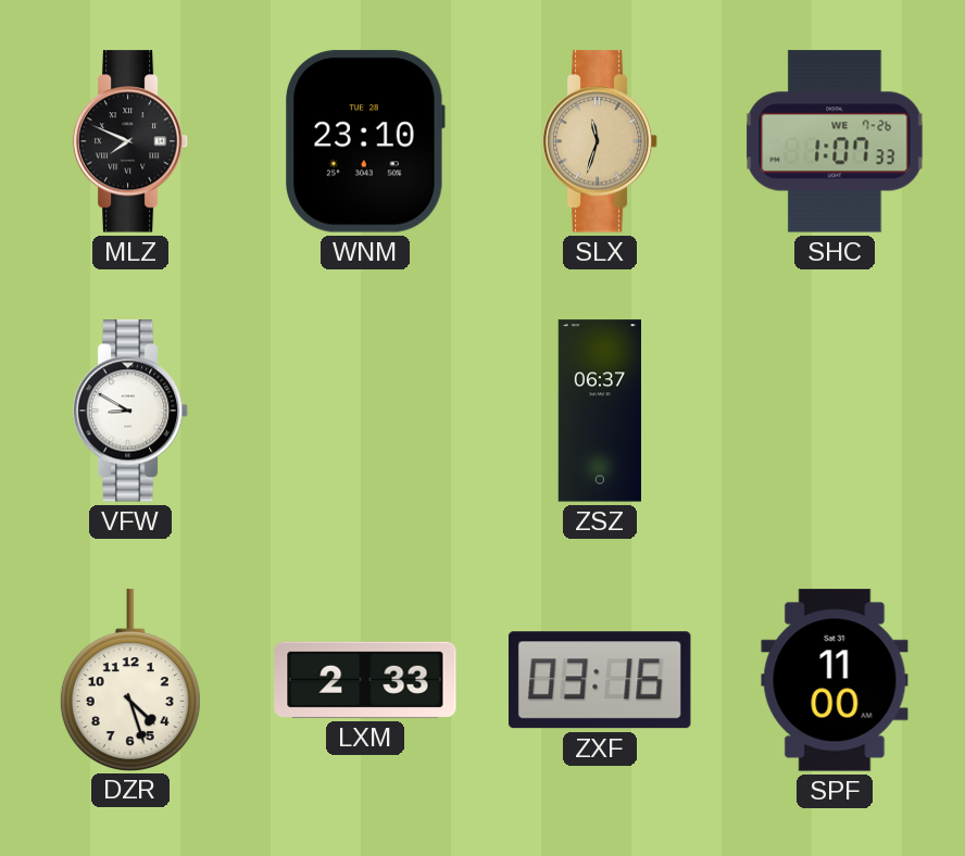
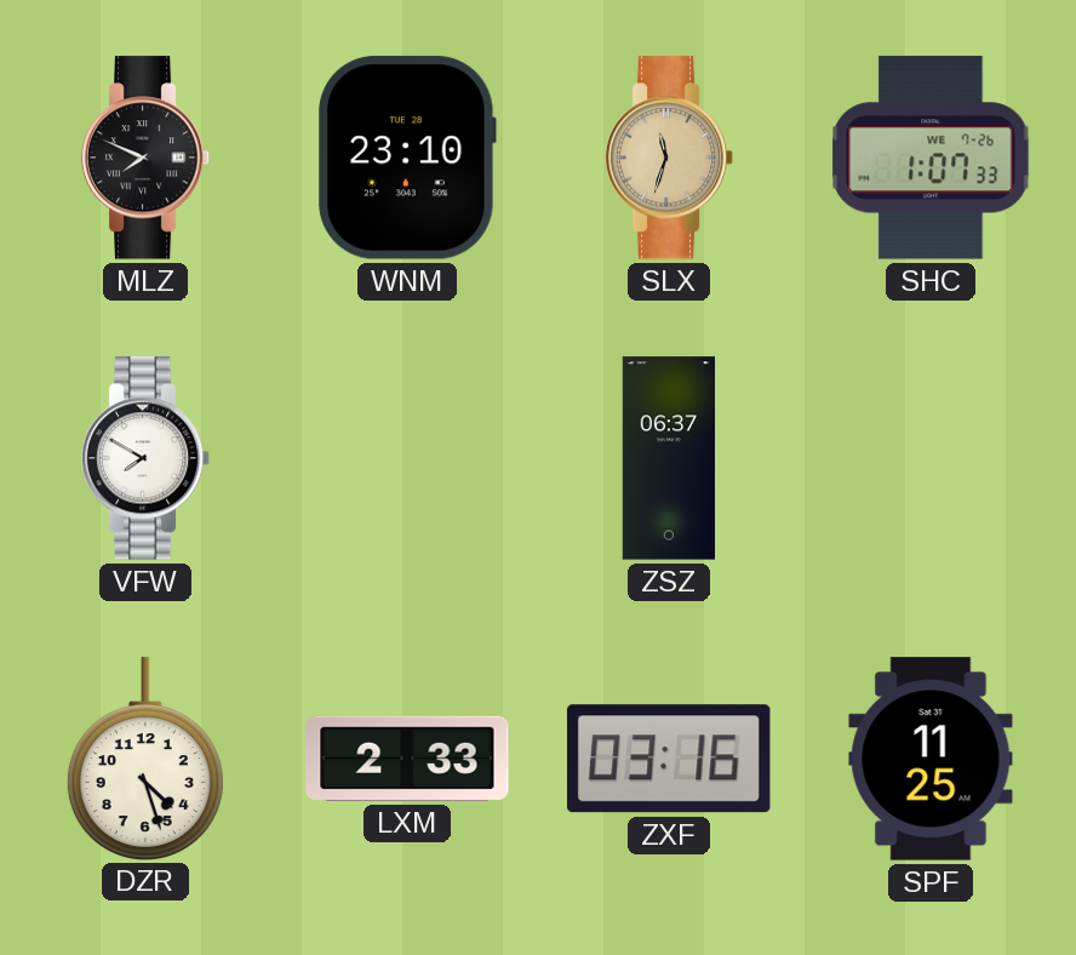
VFW: 8:50 -> 7:50
SPF: 11:00 -> 11:25
